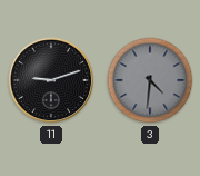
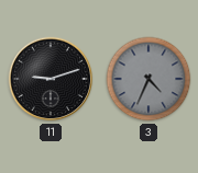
3: 4:31 -> 4:34
